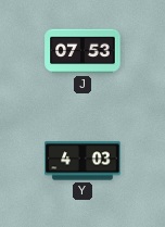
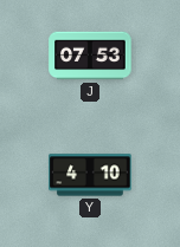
Y: 4:03 -> 4:10
